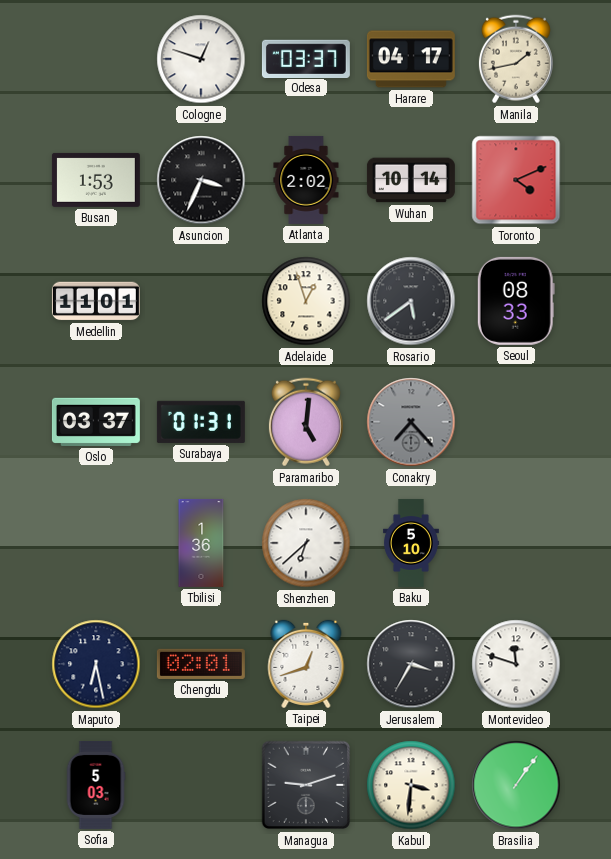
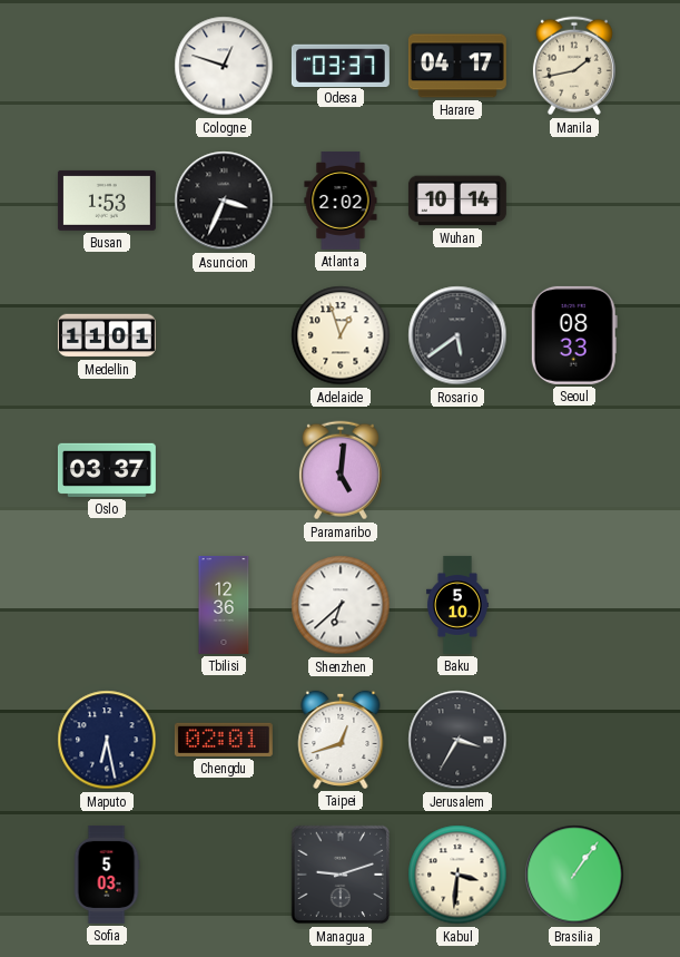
Toronto: 4:11 -> none
Surabaya: 01:31 -> none
Conakry: 7:23 -> none
Tbilisi: 1:36 -> 12:36
Montevideo: 11:48 -> none
